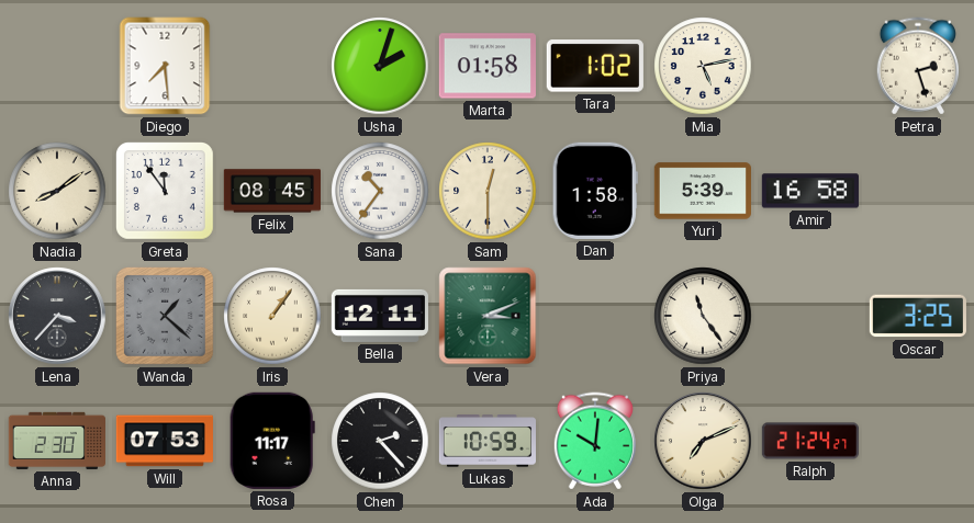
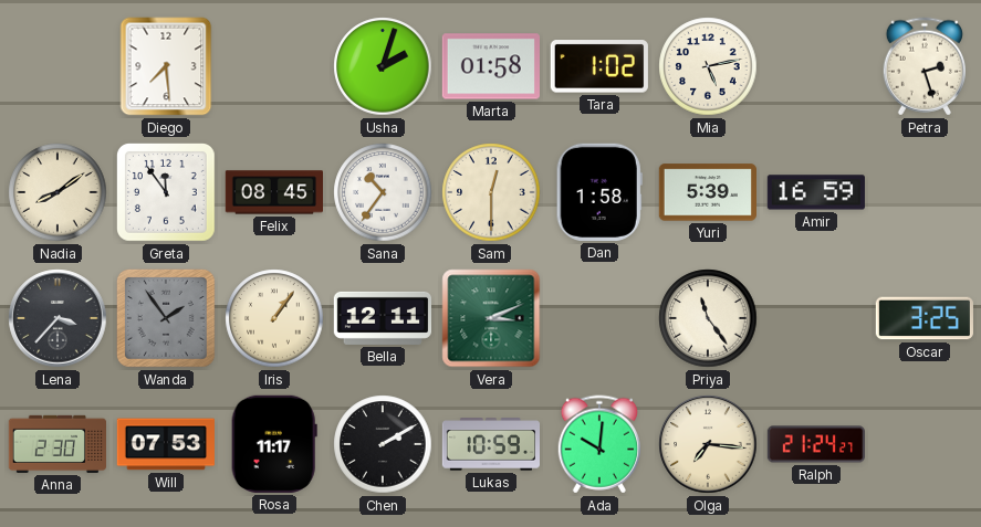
Amir: 16:58 -> 16:59
Wanda: 1:22 -> 1:54
Chen: 2:23 -> 2:10
Olga: 7:11 -> 7:16
